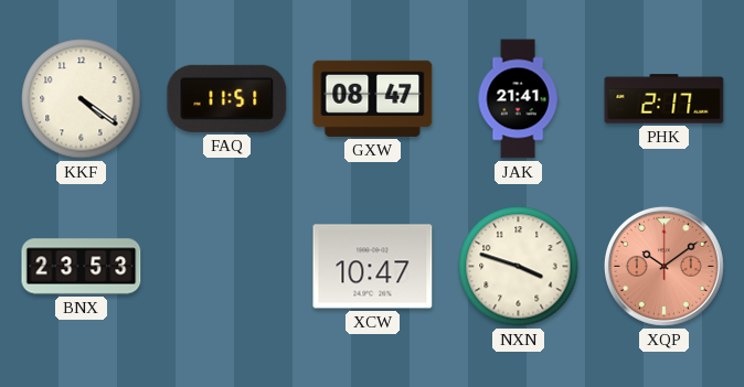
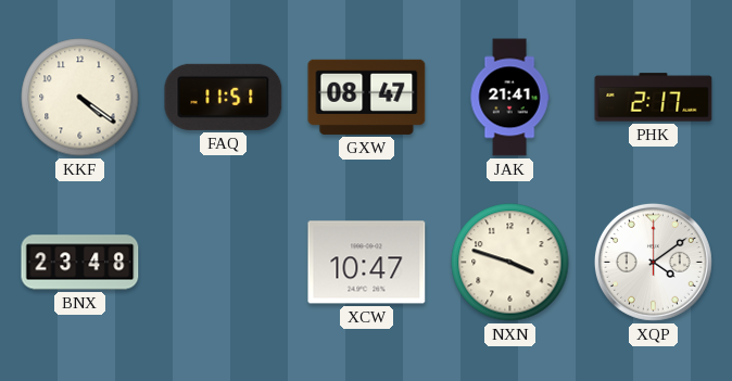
BNX: 23:53 -> 23:48
XQP: 10:09 -> 4:09
XQP dial: salmon -> white
